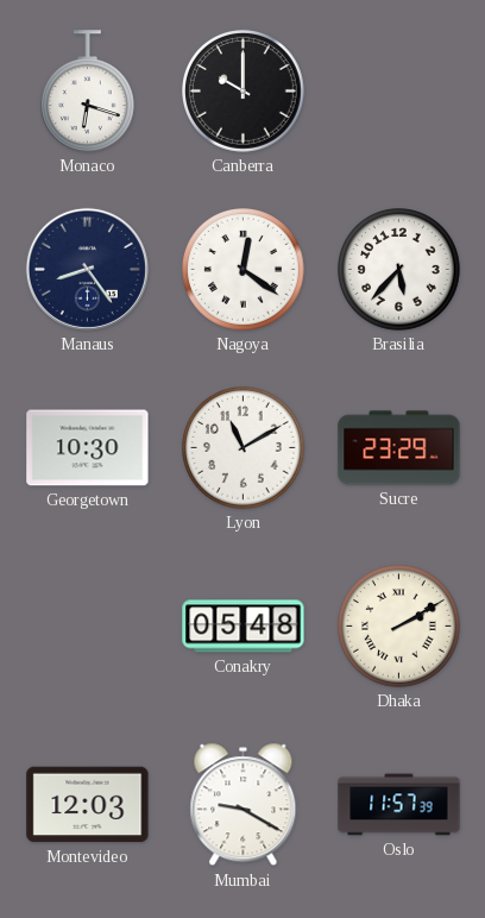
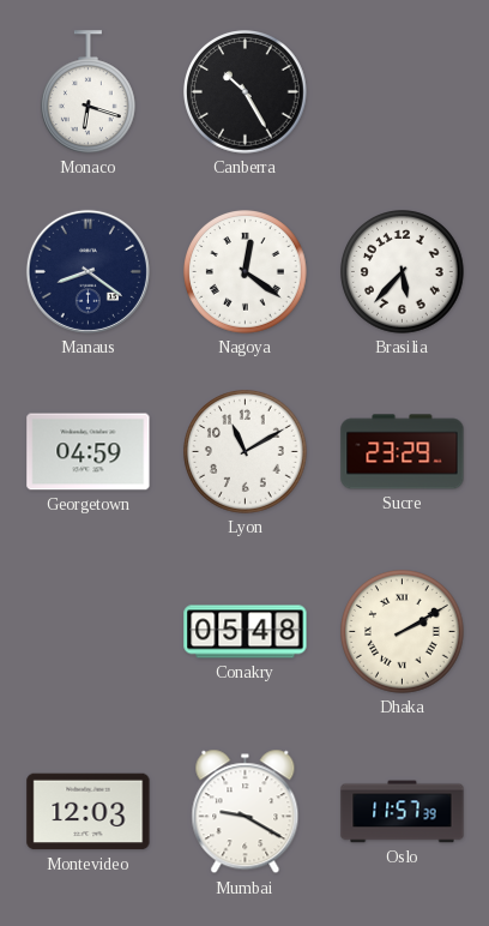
Canberra: 10:00 -> 10:25
Manaus: 8:24 -> 8:21
Georgetown: 10:30 -> 04:59
